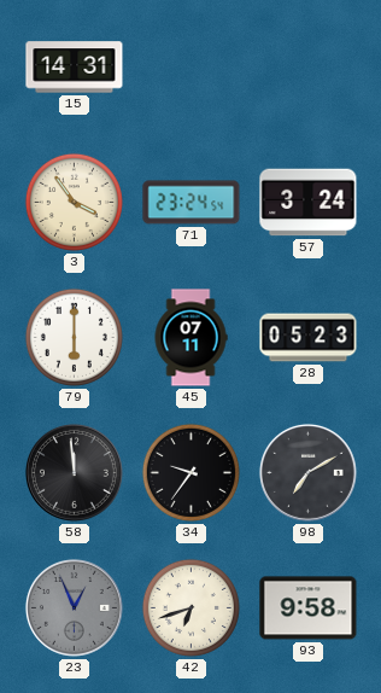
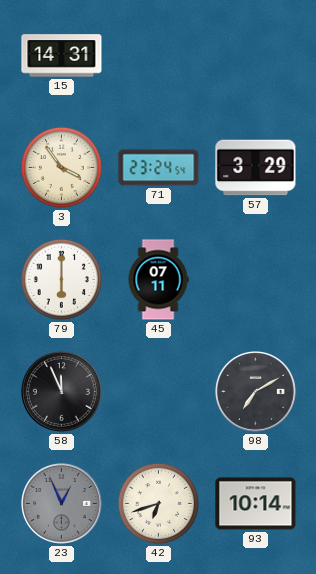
57: 3:24 -> 3:29
28: 05:23 -> none
58: 11:59 -> 11:56
34: 9:36 -> none
93: 9:58 -> 10:14
